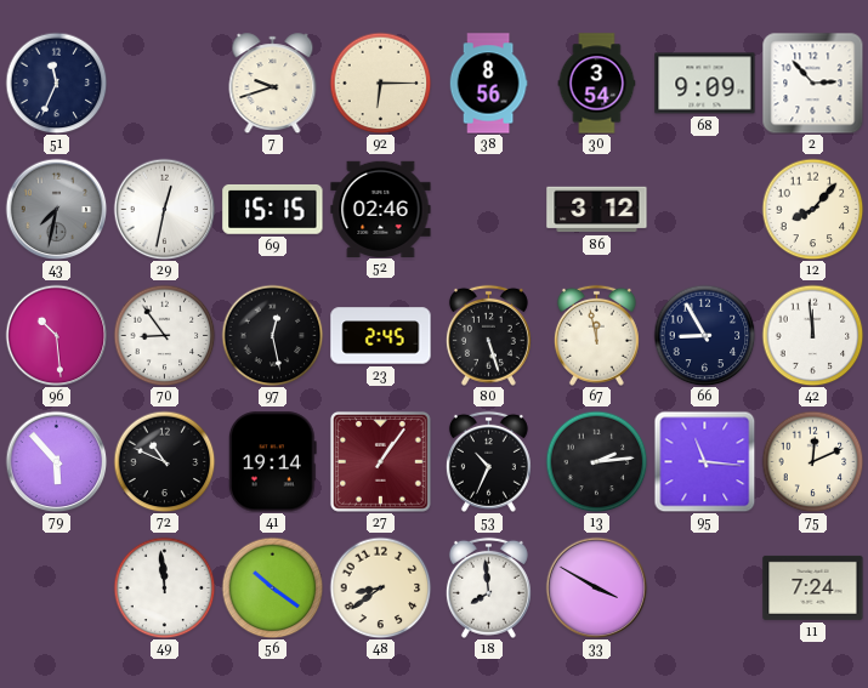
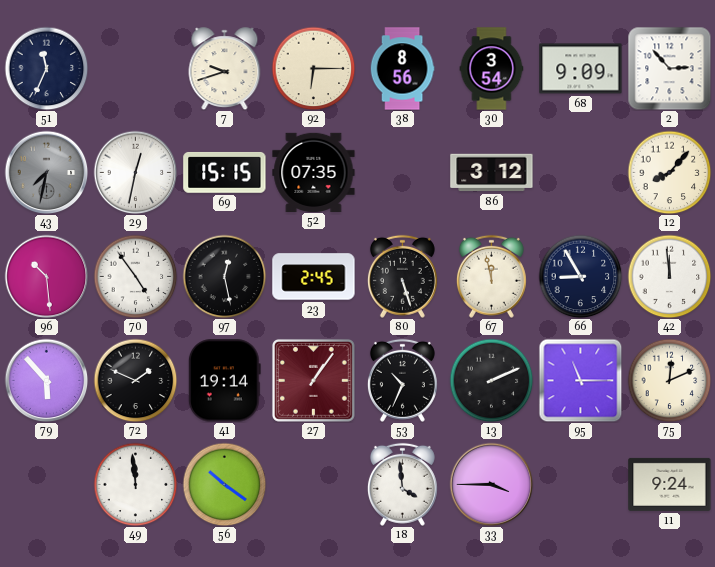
52: 02:46 -> 07:35
70: 8:54 -> 4:54
72: 10:49 -> 1:49
13: 2:14 -> 2:11
95: 11:16 -> 11:15
48: 8:39 -> none
18: 7:59 -> 3:59
33: 3:50 -> 3:45
11: 7:24 -> 9:24
